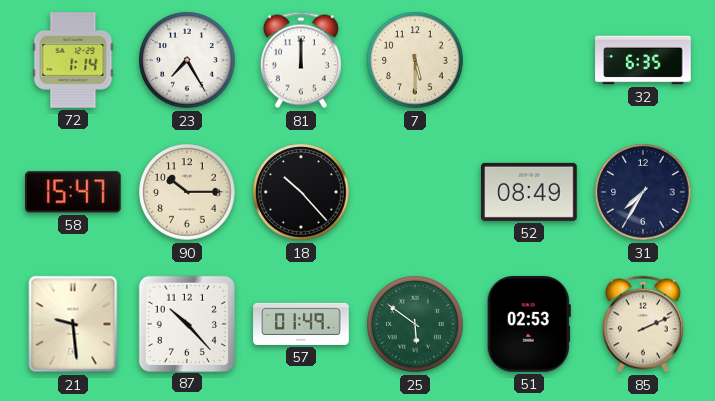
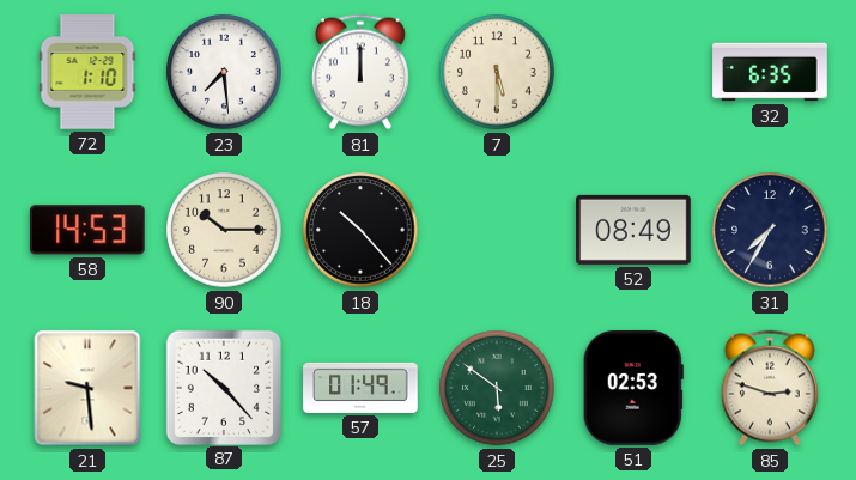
72: 1:14 -> 1:10
23: 7:25 -> 7:29
58: 15:47 -> 14:53
85: 2:11 -> 2:48
